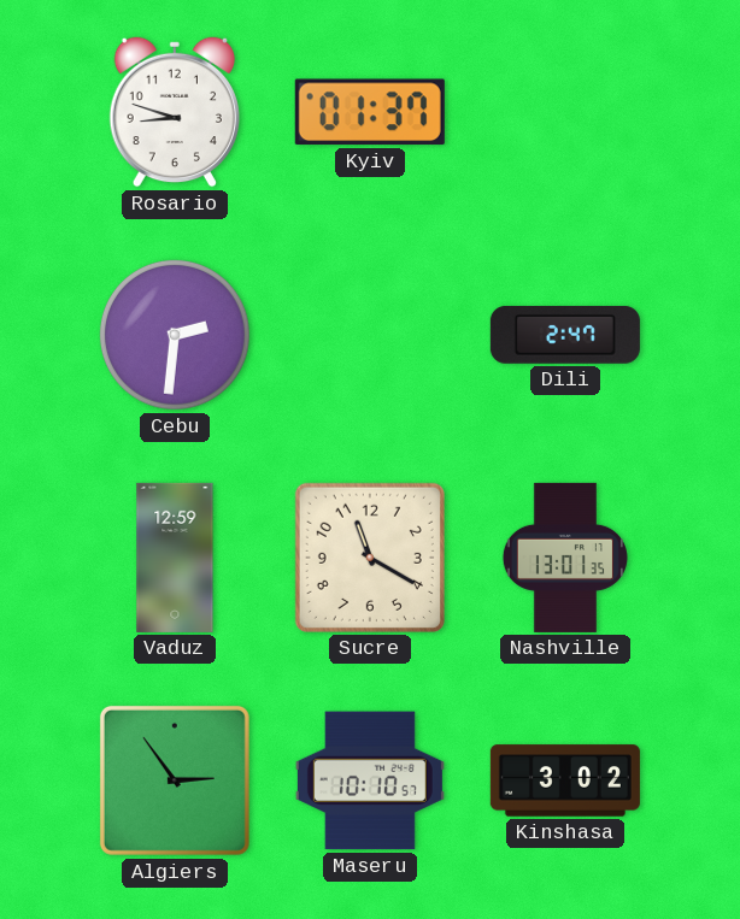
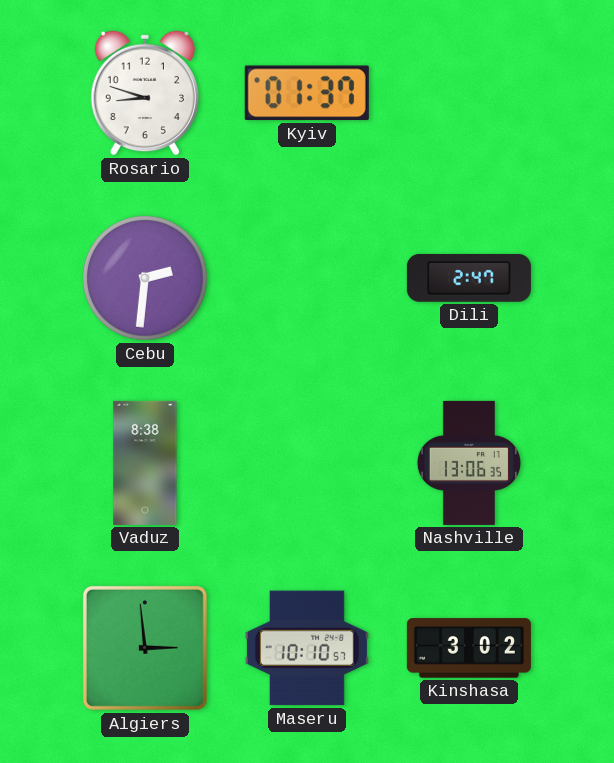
Vaduz: 12:59 -> 8:38
Sucre: 11:20 -> none
Nashville: 13:01 -> 13:06
Algiers: 2:54 -> 2:59
